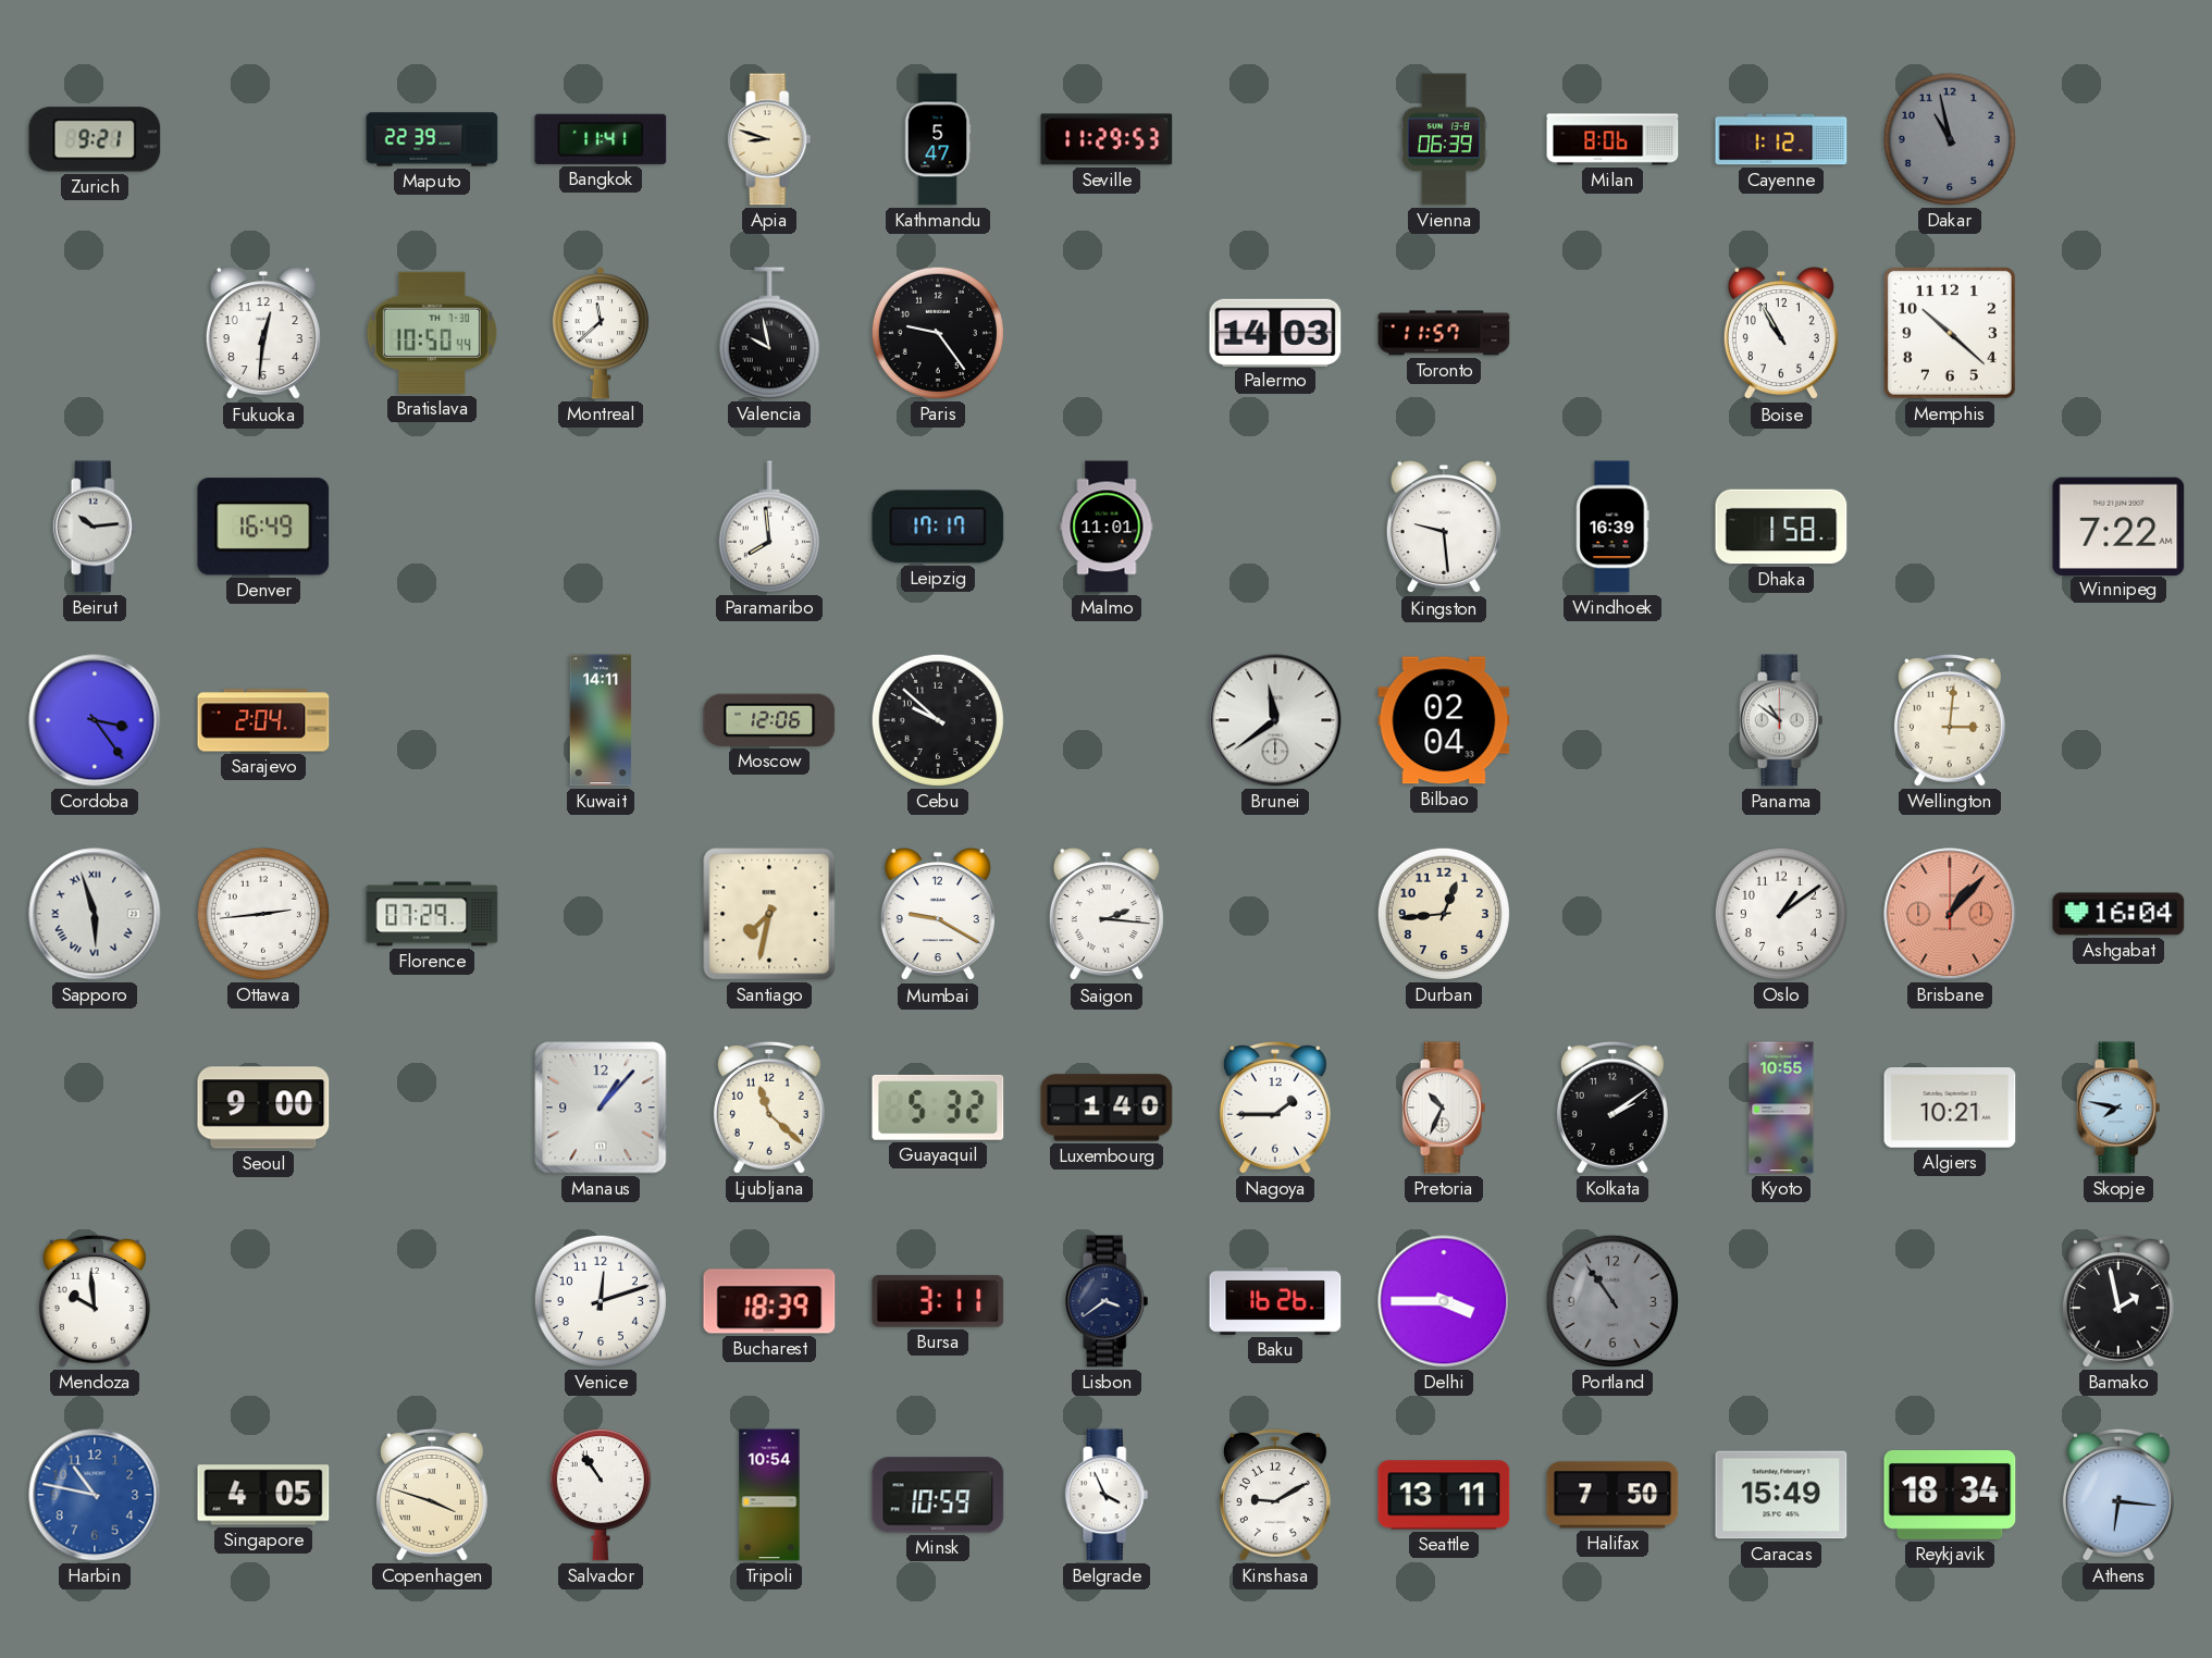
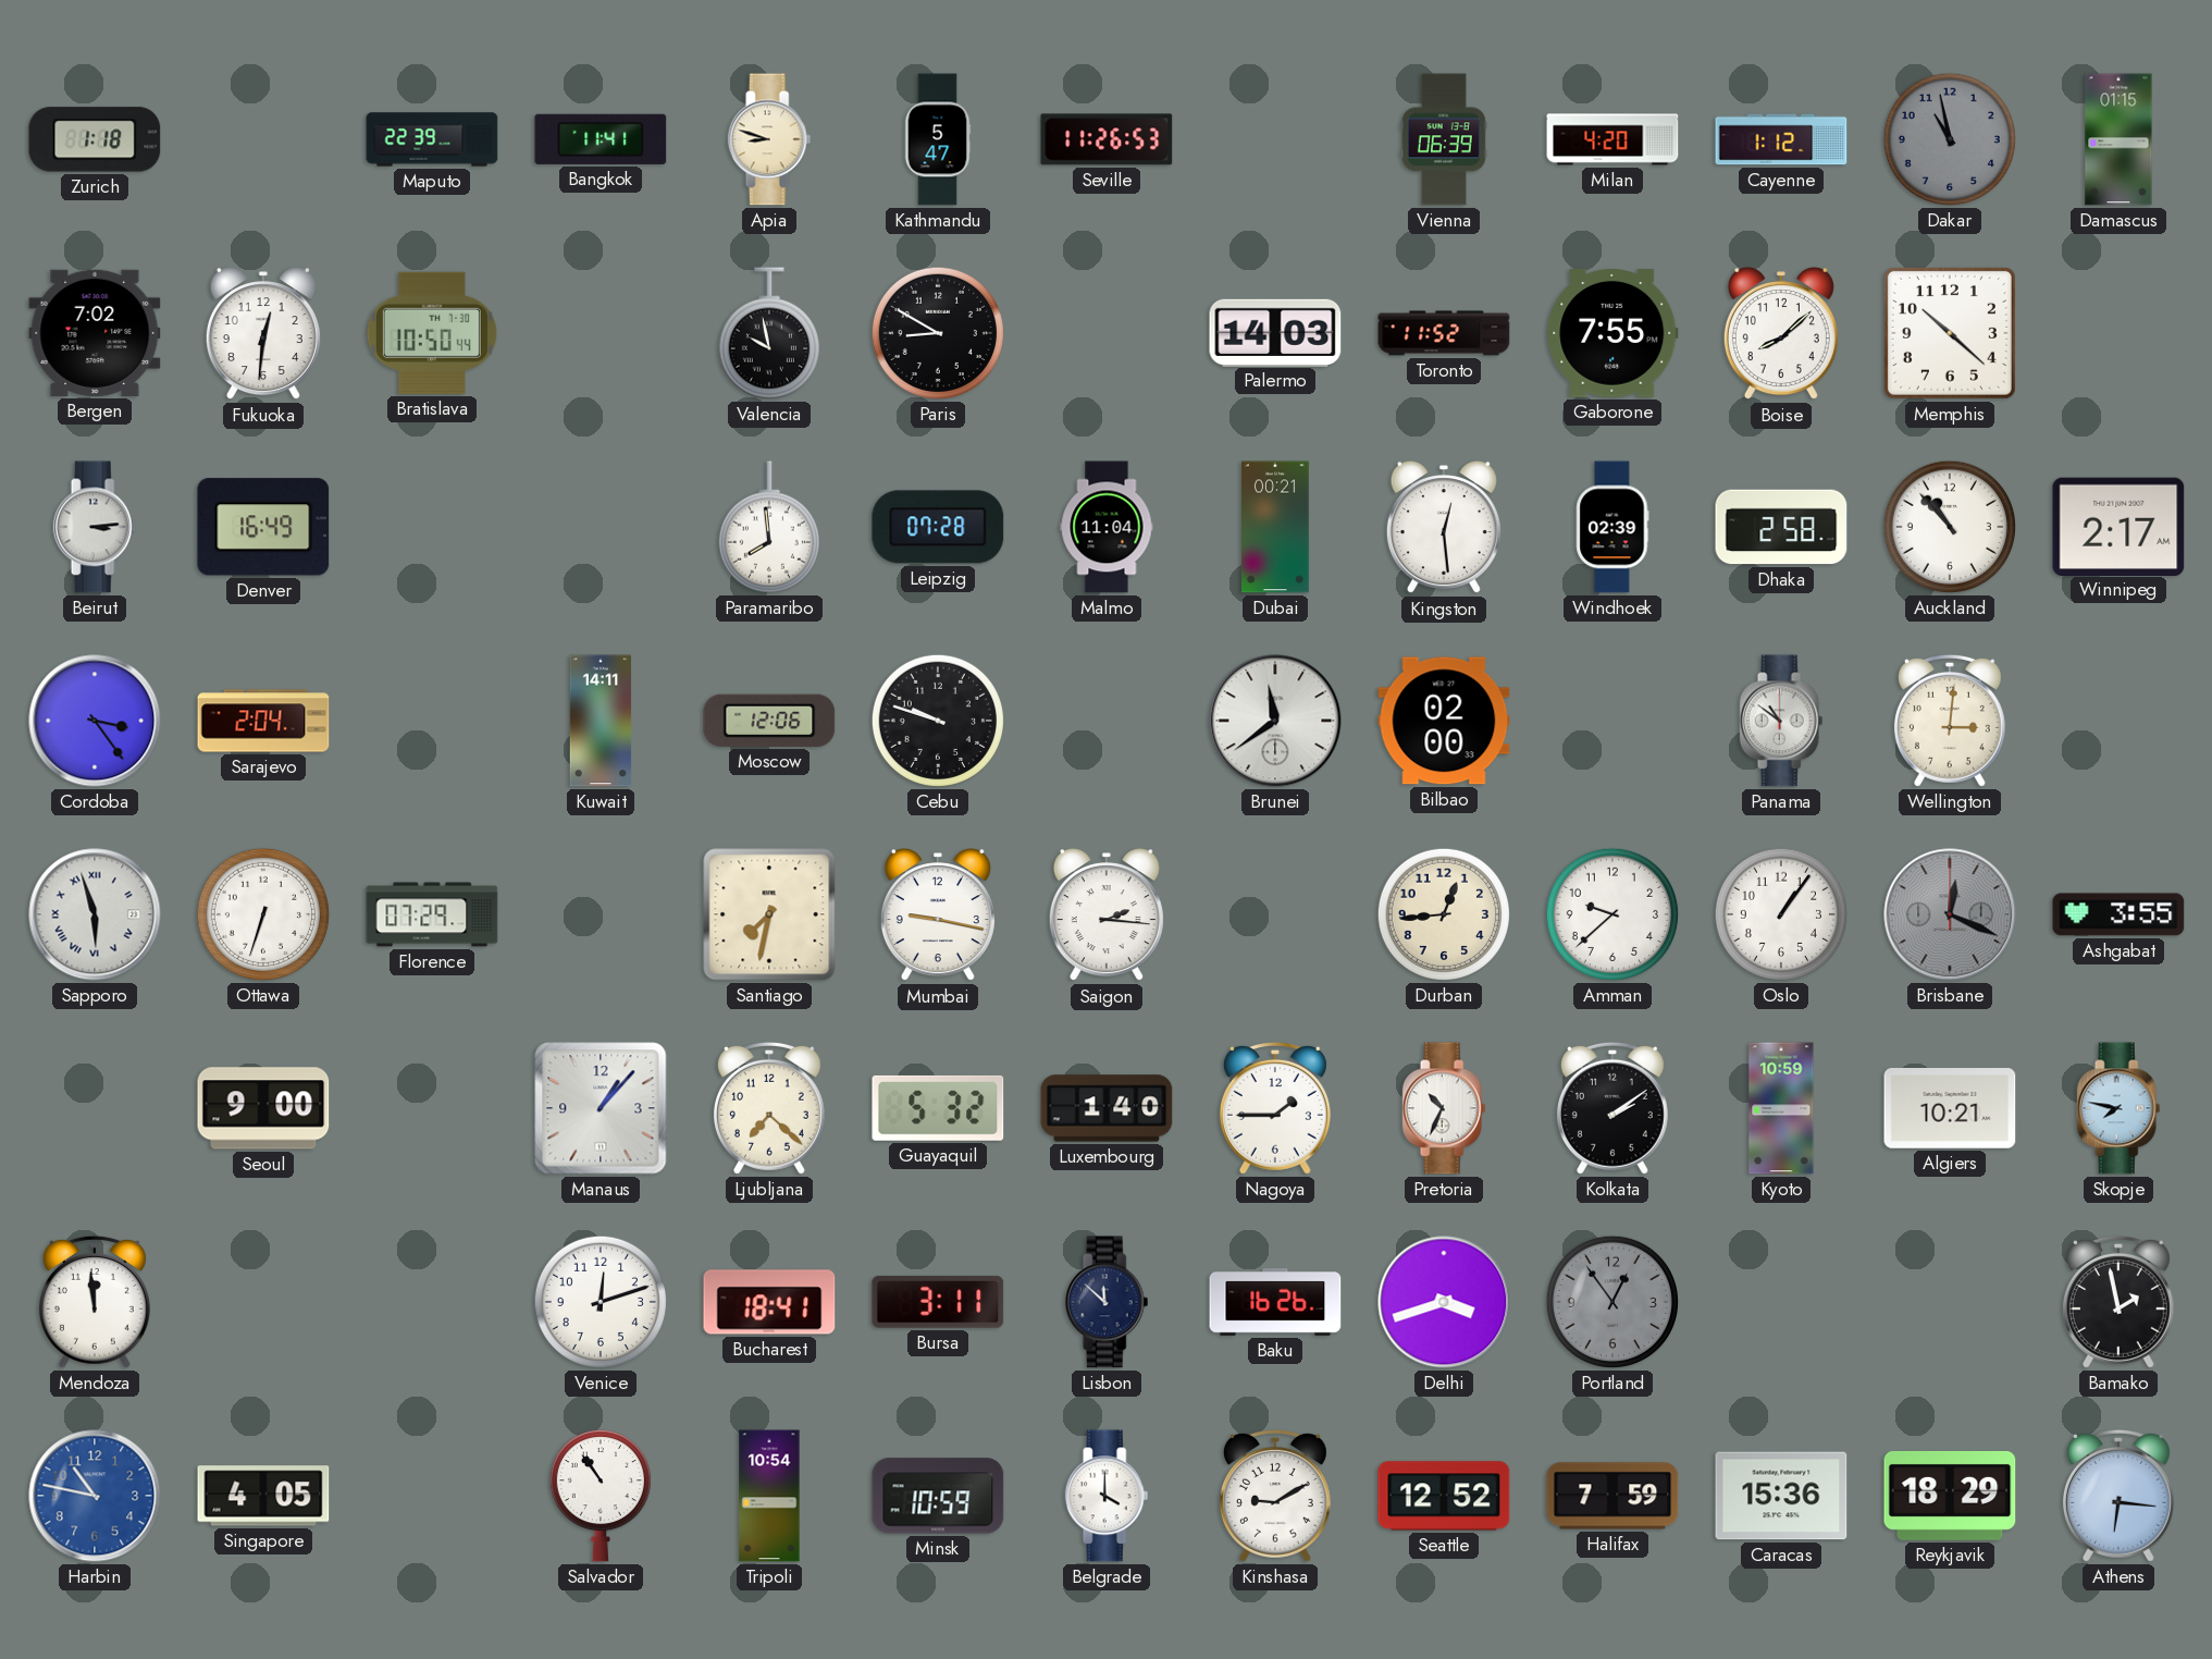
Zurich: 9:21 -> 1:18
Seville: 11:29 -> 11:26
Milan: 8:06 -> 4:20
Damascus: none -> 01:15
Bergen: none -> 7:02
Montreal: 11:38 -> none
Paris: 9:24 -> 8:50
Toronto: 11:57 -> 11:52
Gaborone: none -> 7:55
Boise: 10:55 -> 8:08
Beirut: 10:14 -> 3:14
Leipzig: 17:17 -> 07:28
Malmo: 11:01 -> 11:04
Dubai: none -> 00:21
Kingston: 9:29 -> 12:29
Windhoek: 16:39 -> 02:39
Dhaka: 1:58 -> 2:58
Auckland: none -> 10:53
Winnipeg: 7:22 -> 2:17
Cebu: 9:52 -> 9:48
Bilbao: 02:04 -> 02:00
Ottawa: 2:44 -> 6:33
Mumbai: 9:20 -> 9:17
Amman: none -> 9:38
Oslo: 1:09 -> 1:06
Brisbane: 1:07 -> 12:19
Brisbane dial: salmon -> grey
Ashgabat: 16:04 -> 3:55
Ljubljana: 11:22 -> 7:22
Kyoto: 10:55 -> 10:59
Mendoza: 9:59 -> 11:59
Bucharest: 18:39 -> 18:41
Lisbon: 3:39 -> 11:52
Delhi: 3:45 -> 3:42
Portland: 10:54 -> 12:54
Copenhagen: 3:48 -> none
Belgrade: 3:56 -> 4:00
Seattle: 13:11 -> 12:52
Halifax: 7:50 -> 7:59
Caracas: 15:49 -> 15:36
Reykjavik: 18:34 -> 18:29
